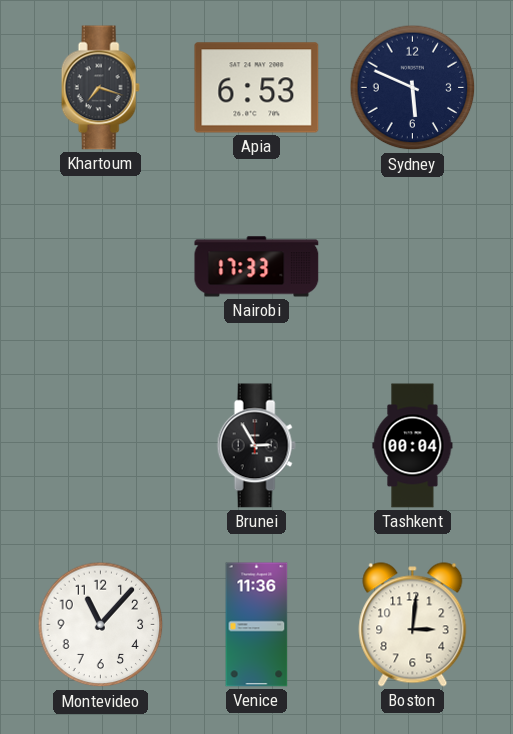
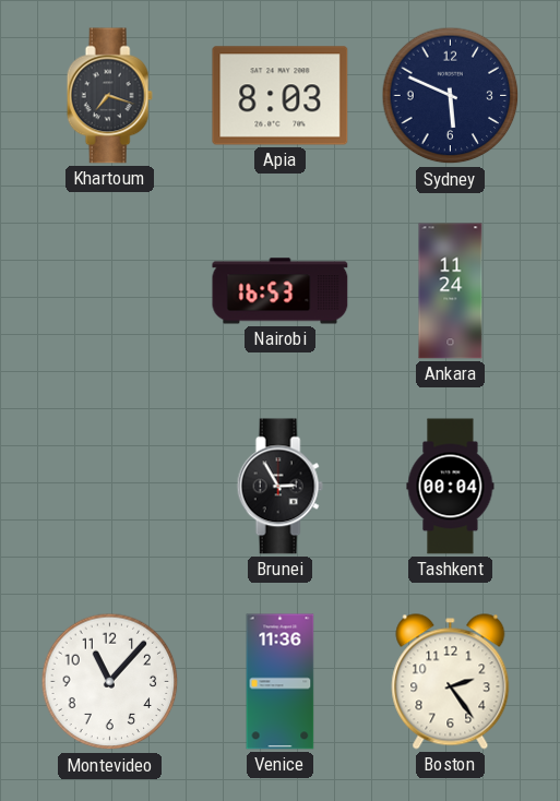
Apia: 6:53 -> 8:03
Nairobi: 17:33 -> 16:53
Ankara: none -> 11:24
Boston: 3:01 -> 2:24
